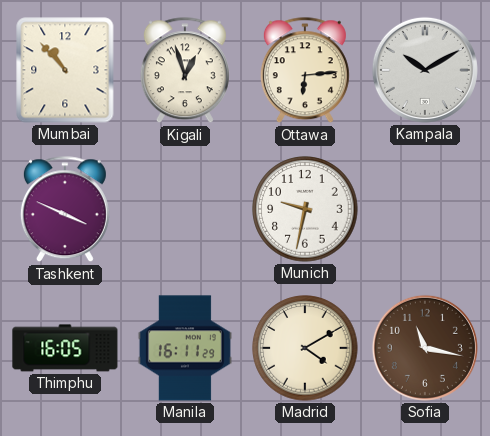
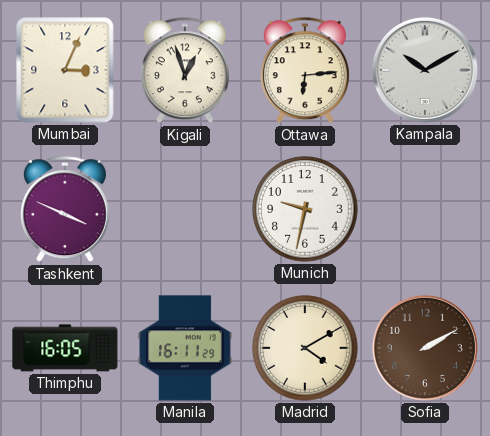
Mumbai: 10:53 -> 3:04
Sofia: 11:17 -> 2:10
